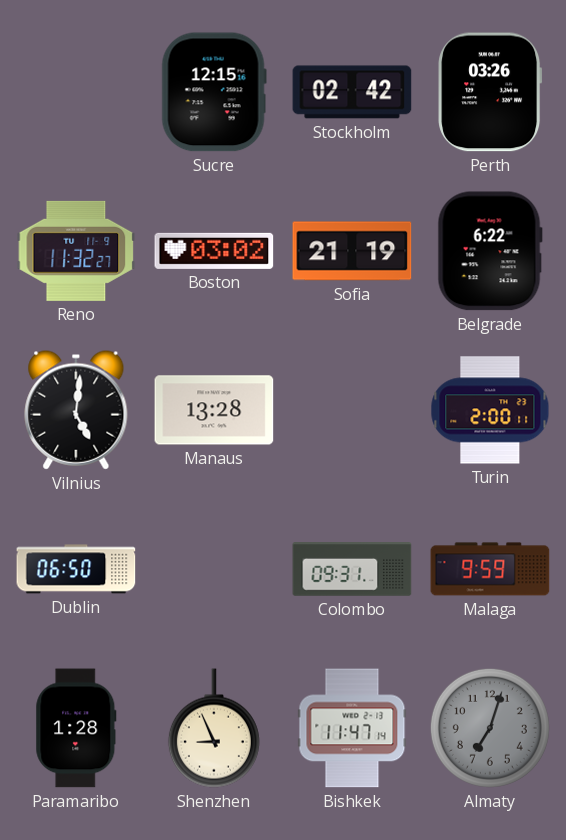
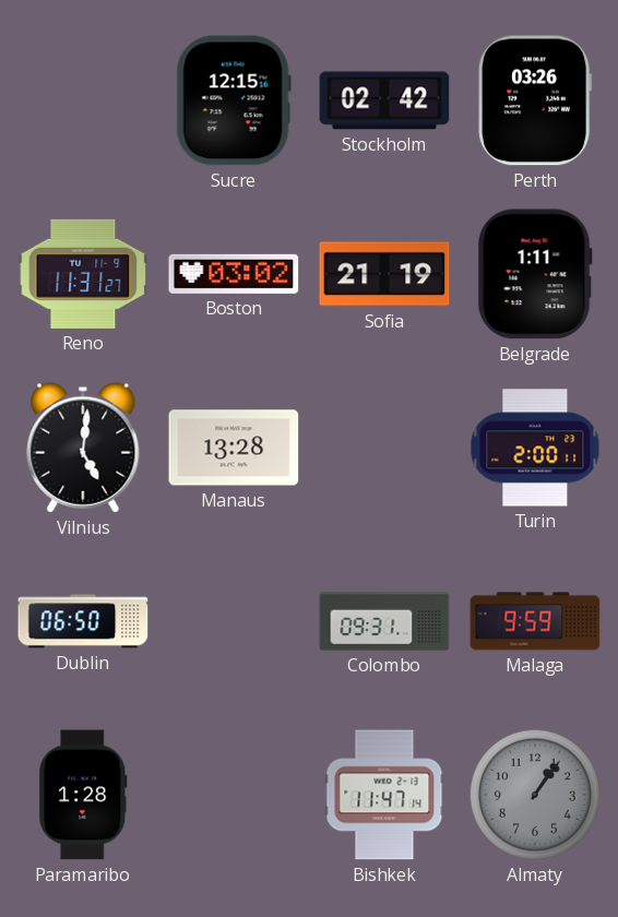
Reno: 11:32 -> 11:31
Belgrade: 6:22 -> 1:11
Shenzhen: 8:56 -> none
Almaty: 7:03 -> 1:06
